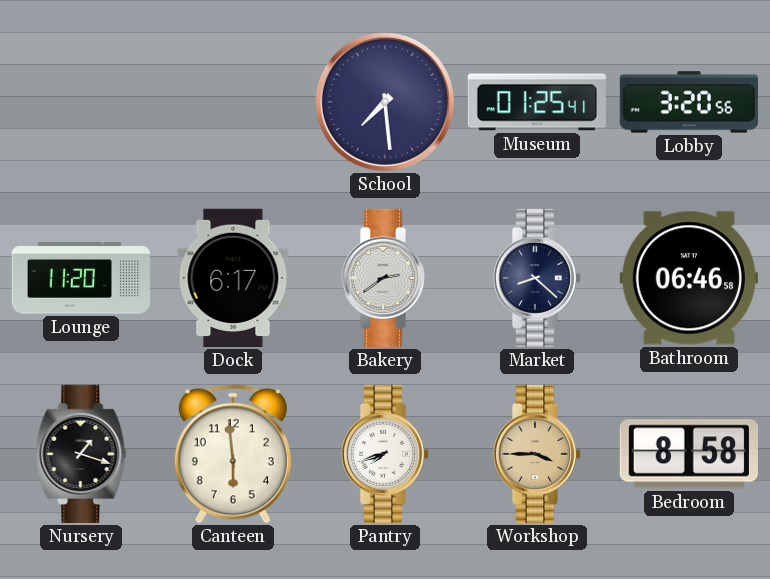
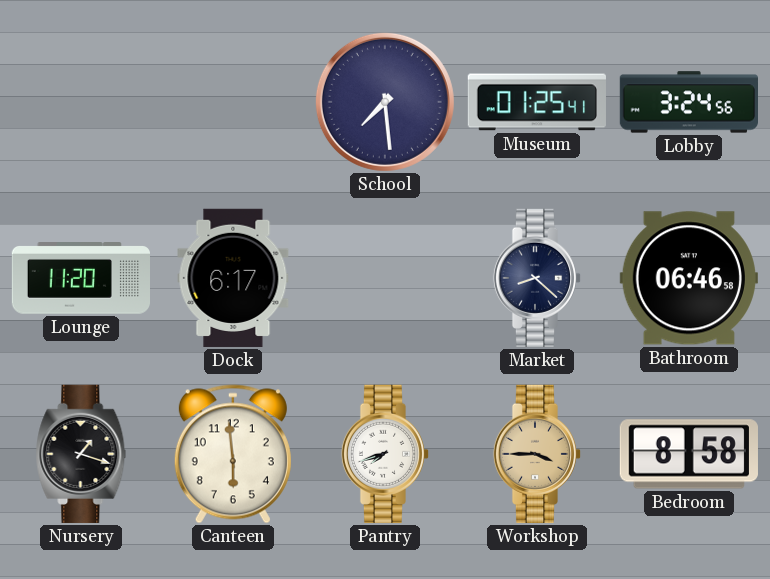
Lobby: 3:20 -> 3:24
Bakery: 2:39 -> none
